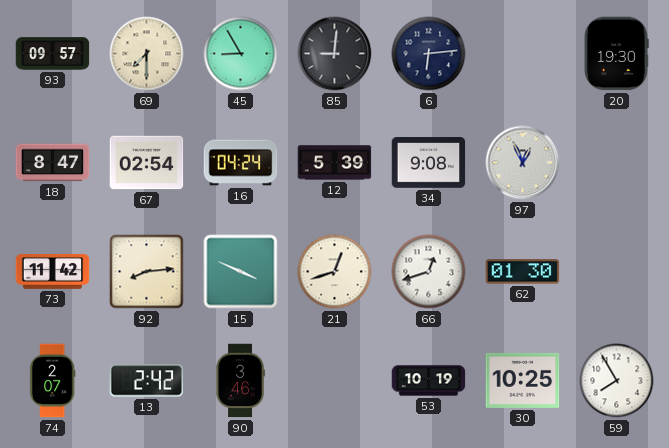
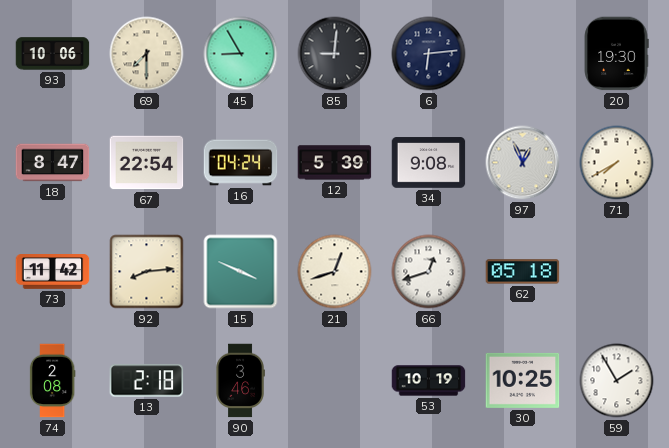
93: 09:57 -> 10:06
67: 02:54 -> 22:54
71: none -> 7:40
62: 01:30 -> 05:18
74: 2:07 -> 2:08
13: 2:42 -> 2:18
59: 7:55 -> 1:55
